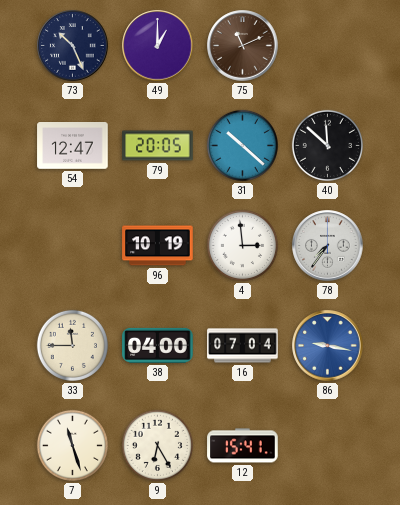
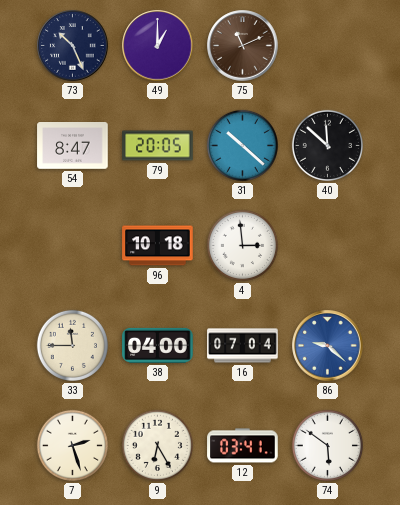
54: 12:47 -> 8:47
96: 10:19 -> 10:18
78: 7:36 -> none
86: 9:17 -> 9:22
7: 11:27 -> 2:27
12: 15:41 -> 03:41
74: none -> 5:51
